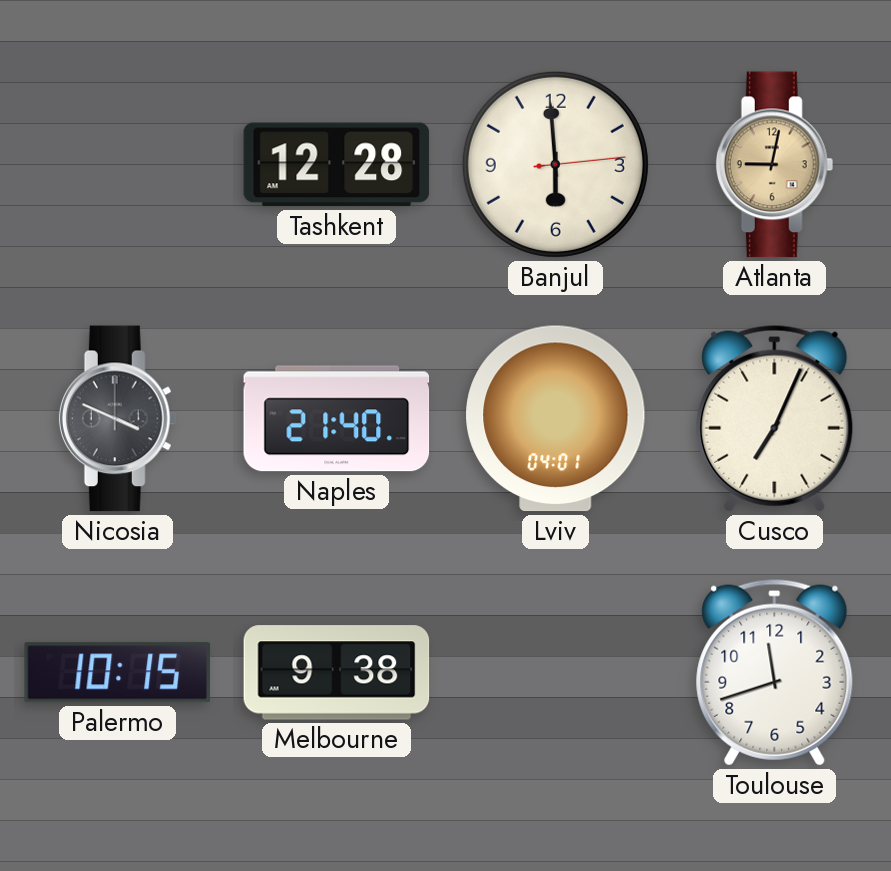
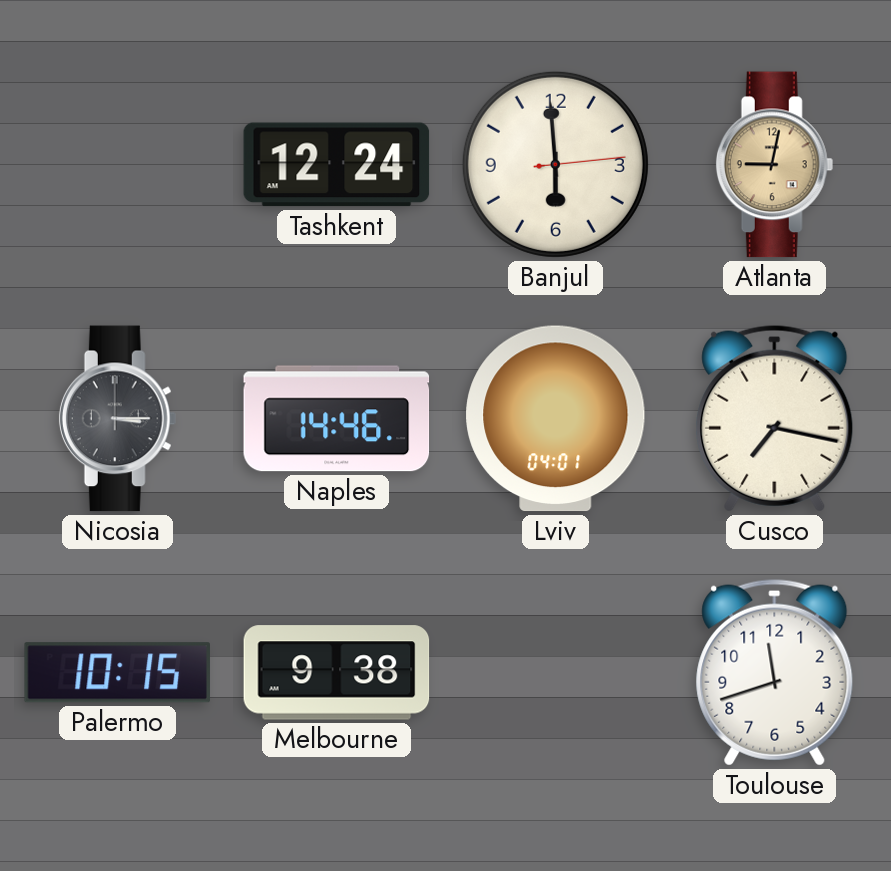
Tashkent: 12:28 -> 12:24
Nicosia: 3:49 -> 3:15
Naples: 21:40 -> 14:46
Cusco: 7:04 -> 7:17
